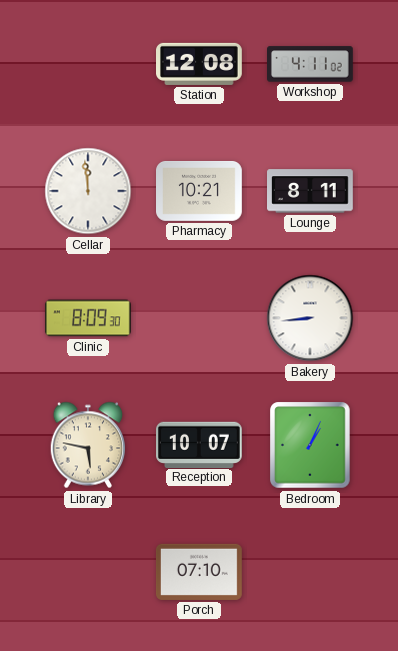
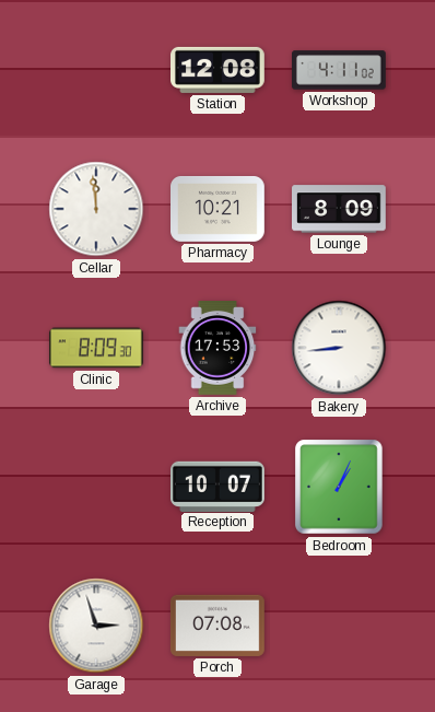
Lounge: 8:11 -> 8:09
Archive: none -> 17:53
Library: 5:47 -> none
Garage: none -> 2:57
Porch: 07:10 -> 07:08
